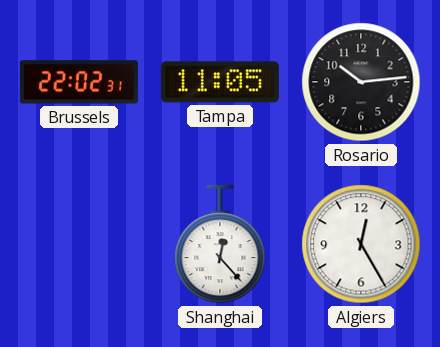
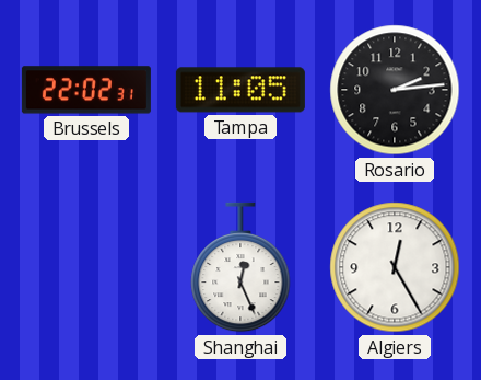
Rosario: 10:14 -> 2:14
Shanghai: 12:23 -> 12:26
